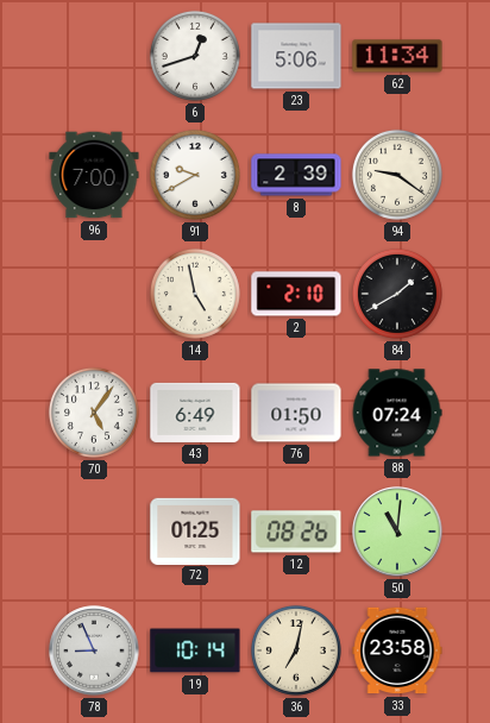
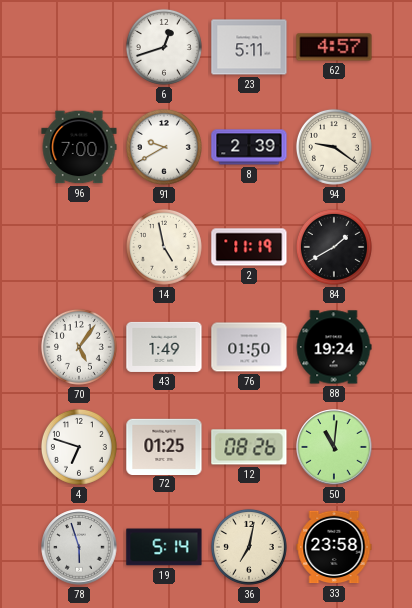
23: 5:06 -> 5:11
62: 11:34 -> 4:57
2: 2:10 -> 11:19
43: 6:49 -> 1:49
88: 07:24 -> 19:24
4: none -> 6:48
78: 8:56 -> 5:57
19: 10:14 -> 5:14
